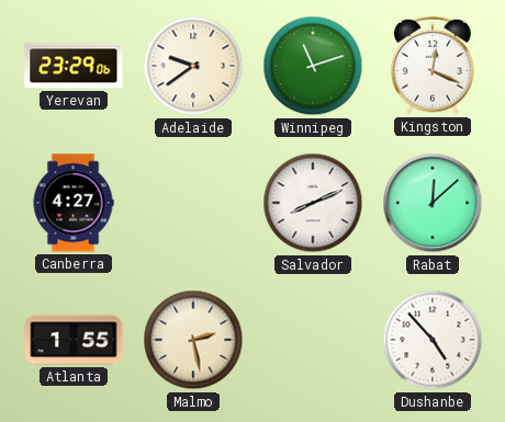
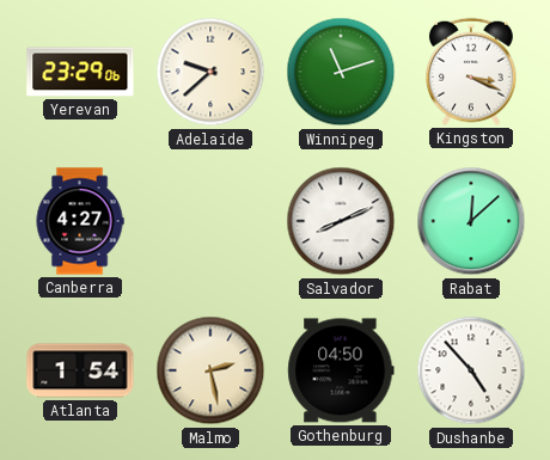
Adelaide: 9:39 -> 9:38
Kingston: 12:19 -> 3:19
Atlanta: 1:55 -> 1:54
Gothenburg: none -> 04:50
